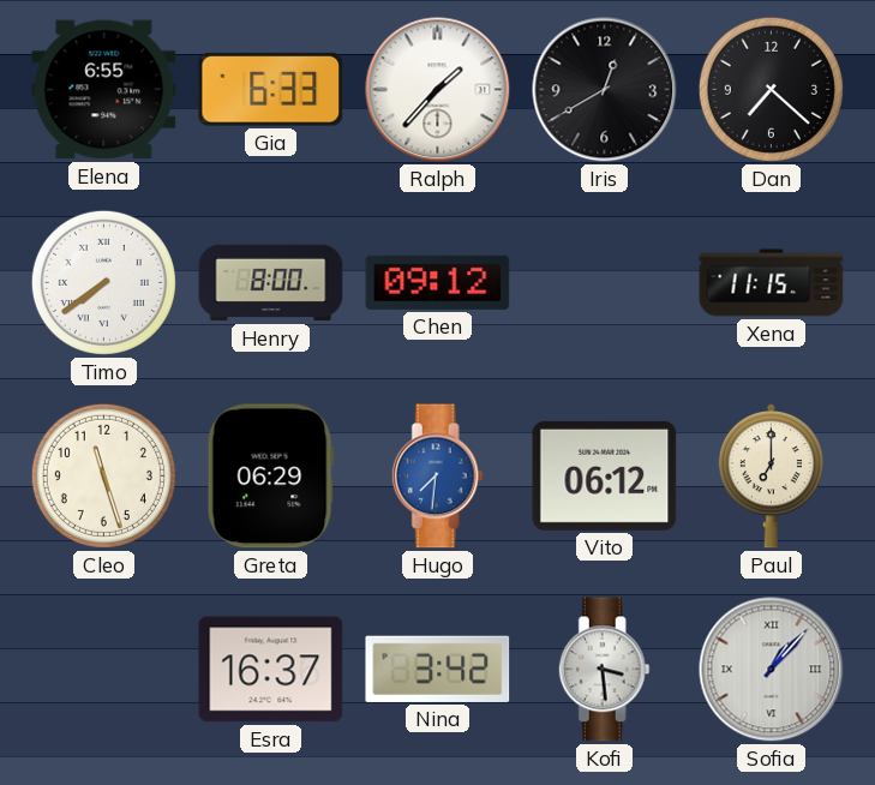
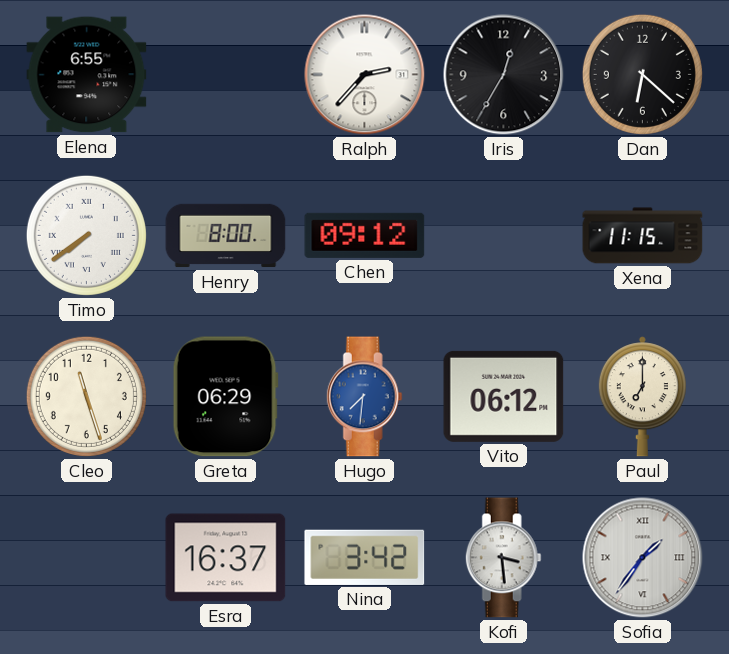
Gia: 6:33 -> none
Ralph: 1:37 -> 2:37
Iris: 12:40 -> 12:35
Dan: 7:22 -> 6:22
Sofia: 1:07 -> 1:36
